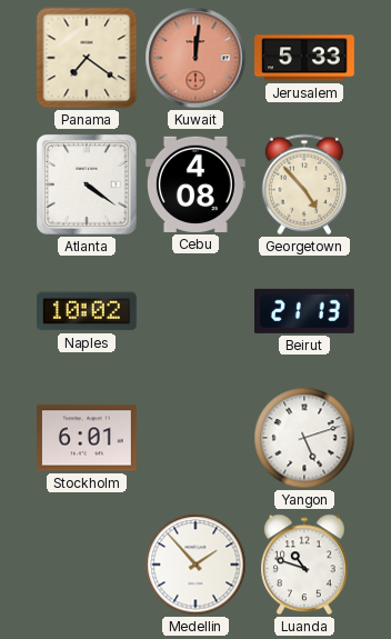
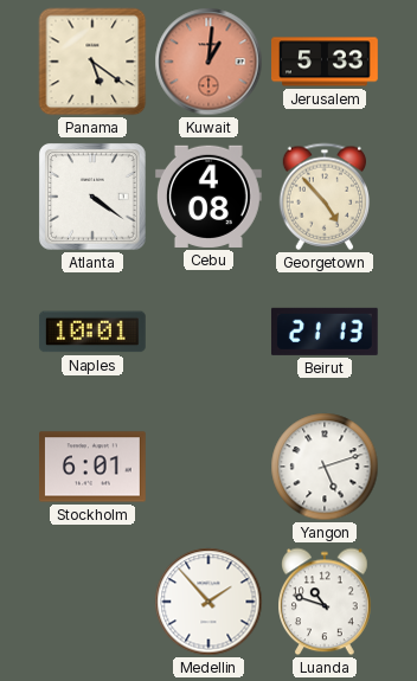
Panama: 7:21 -> 5:21
Kuwait: 12:01 -> 1:01
Naples: 10:02 -> 10:01
